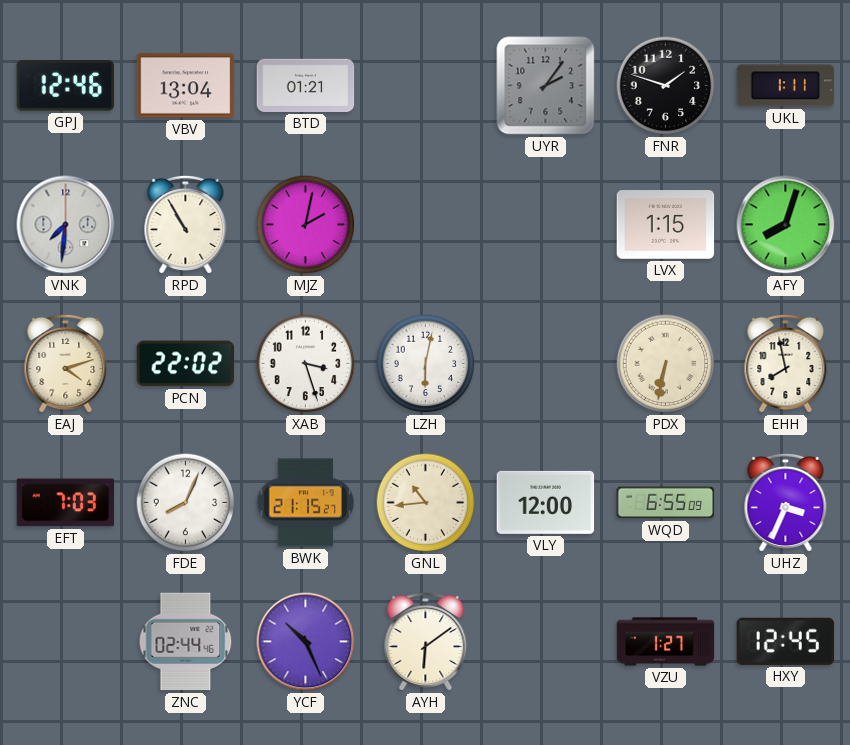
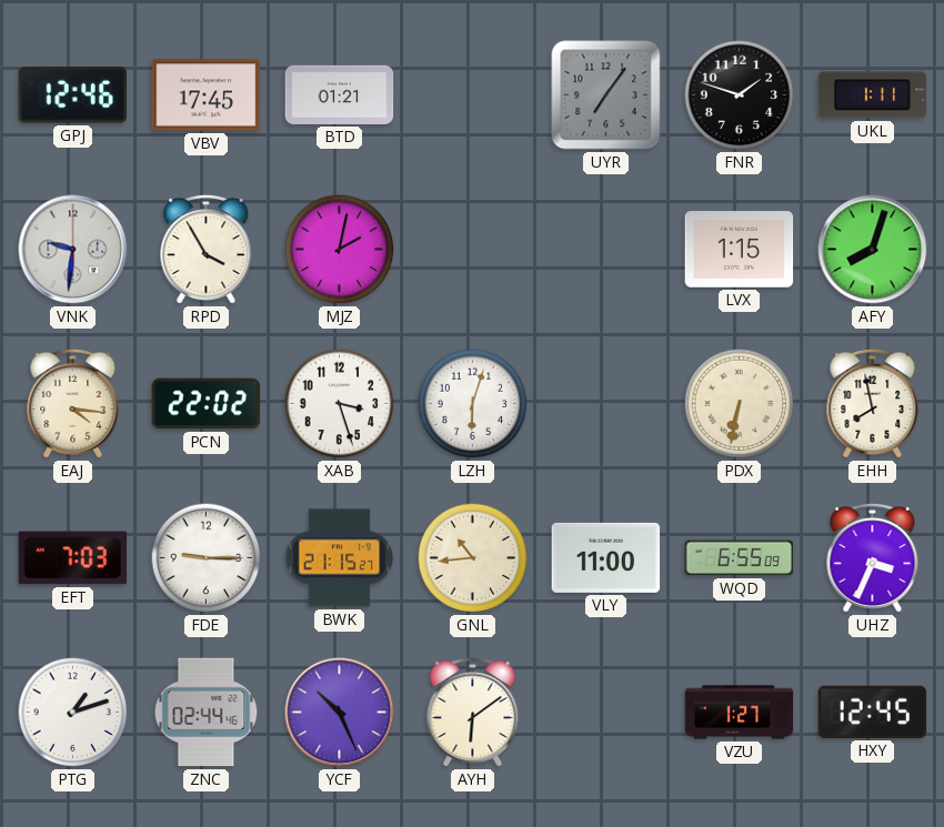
VBV: 13:04 -> 17:45
UYR: 2:06 -> 7:06
VNK: 7:31 -> 9:31
RPD: 10:55 -> 3:55
EAJ: 4:12 -> 4:16
LZH: 6:02 -> 6:03
FDE: 8:04 -> 9:15
VLY: 12:00 -> 11:00
PTG: none -> 1:12
